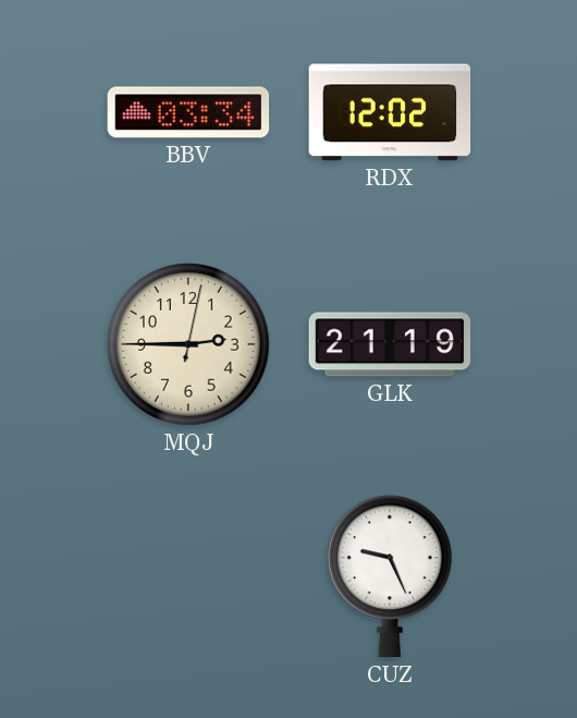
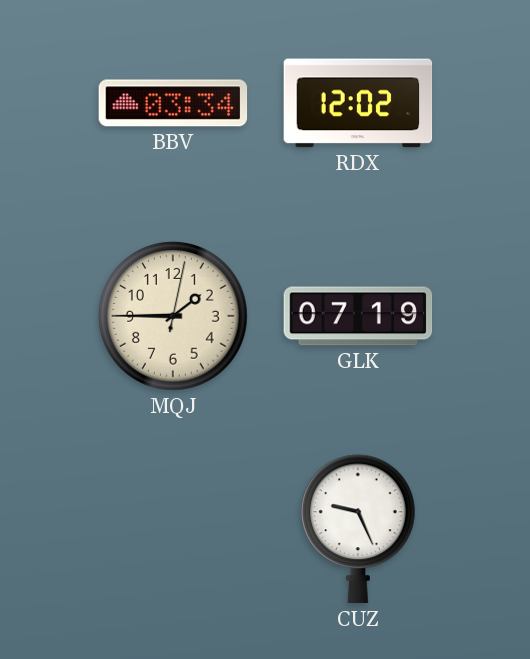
MQJ: 2:45 -> 1:45
GLK: 21:19 -> 07:19
